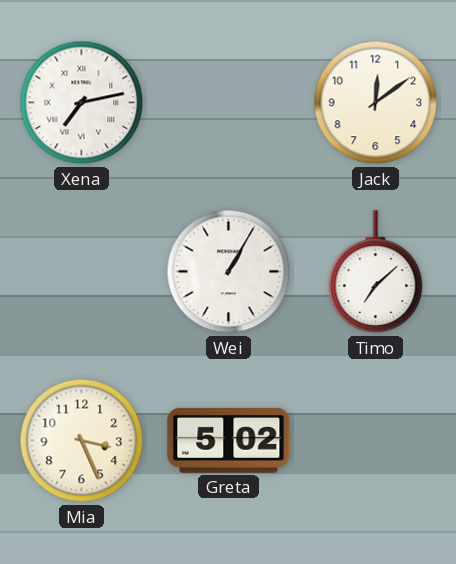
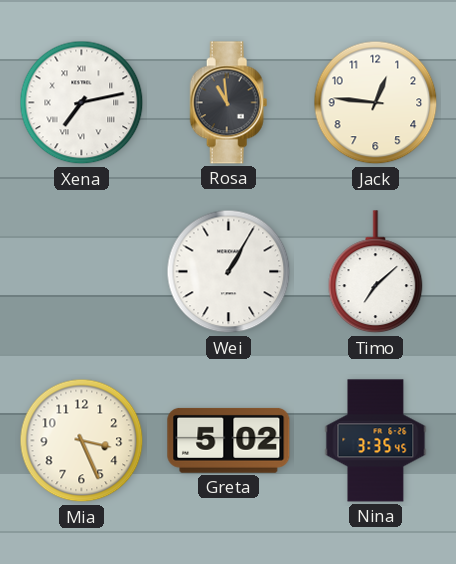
Rosa: none -> 10:59
Jack: 12:09 -> 12:46
Nina: none -> 3:35
